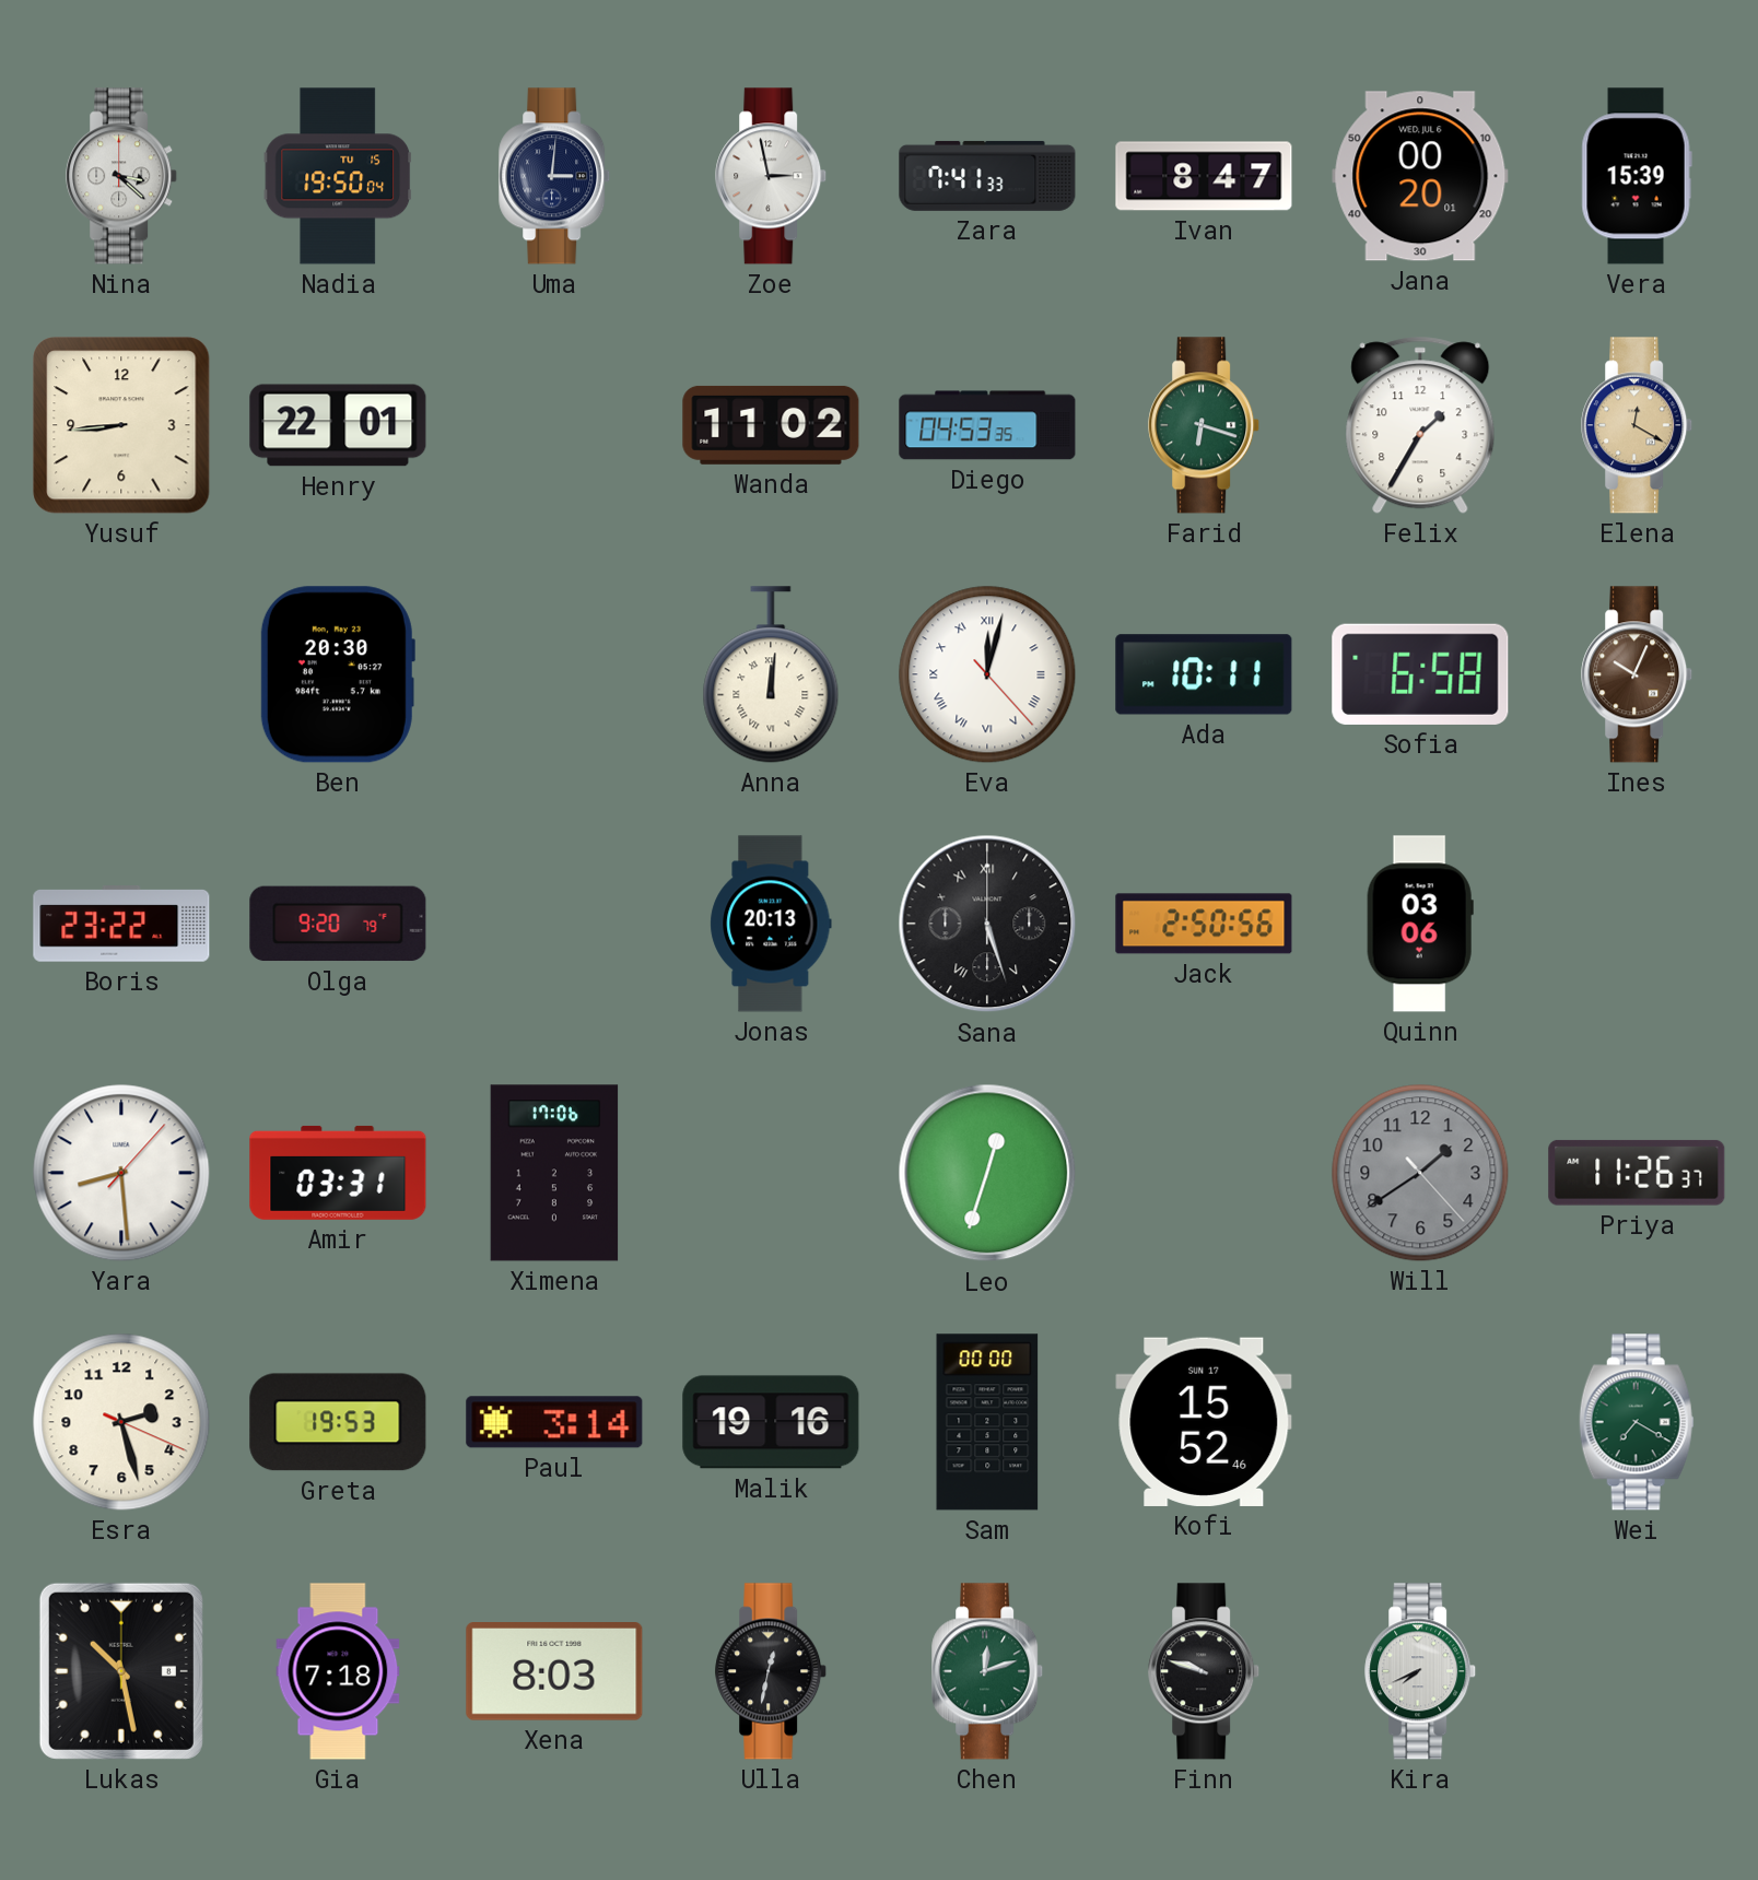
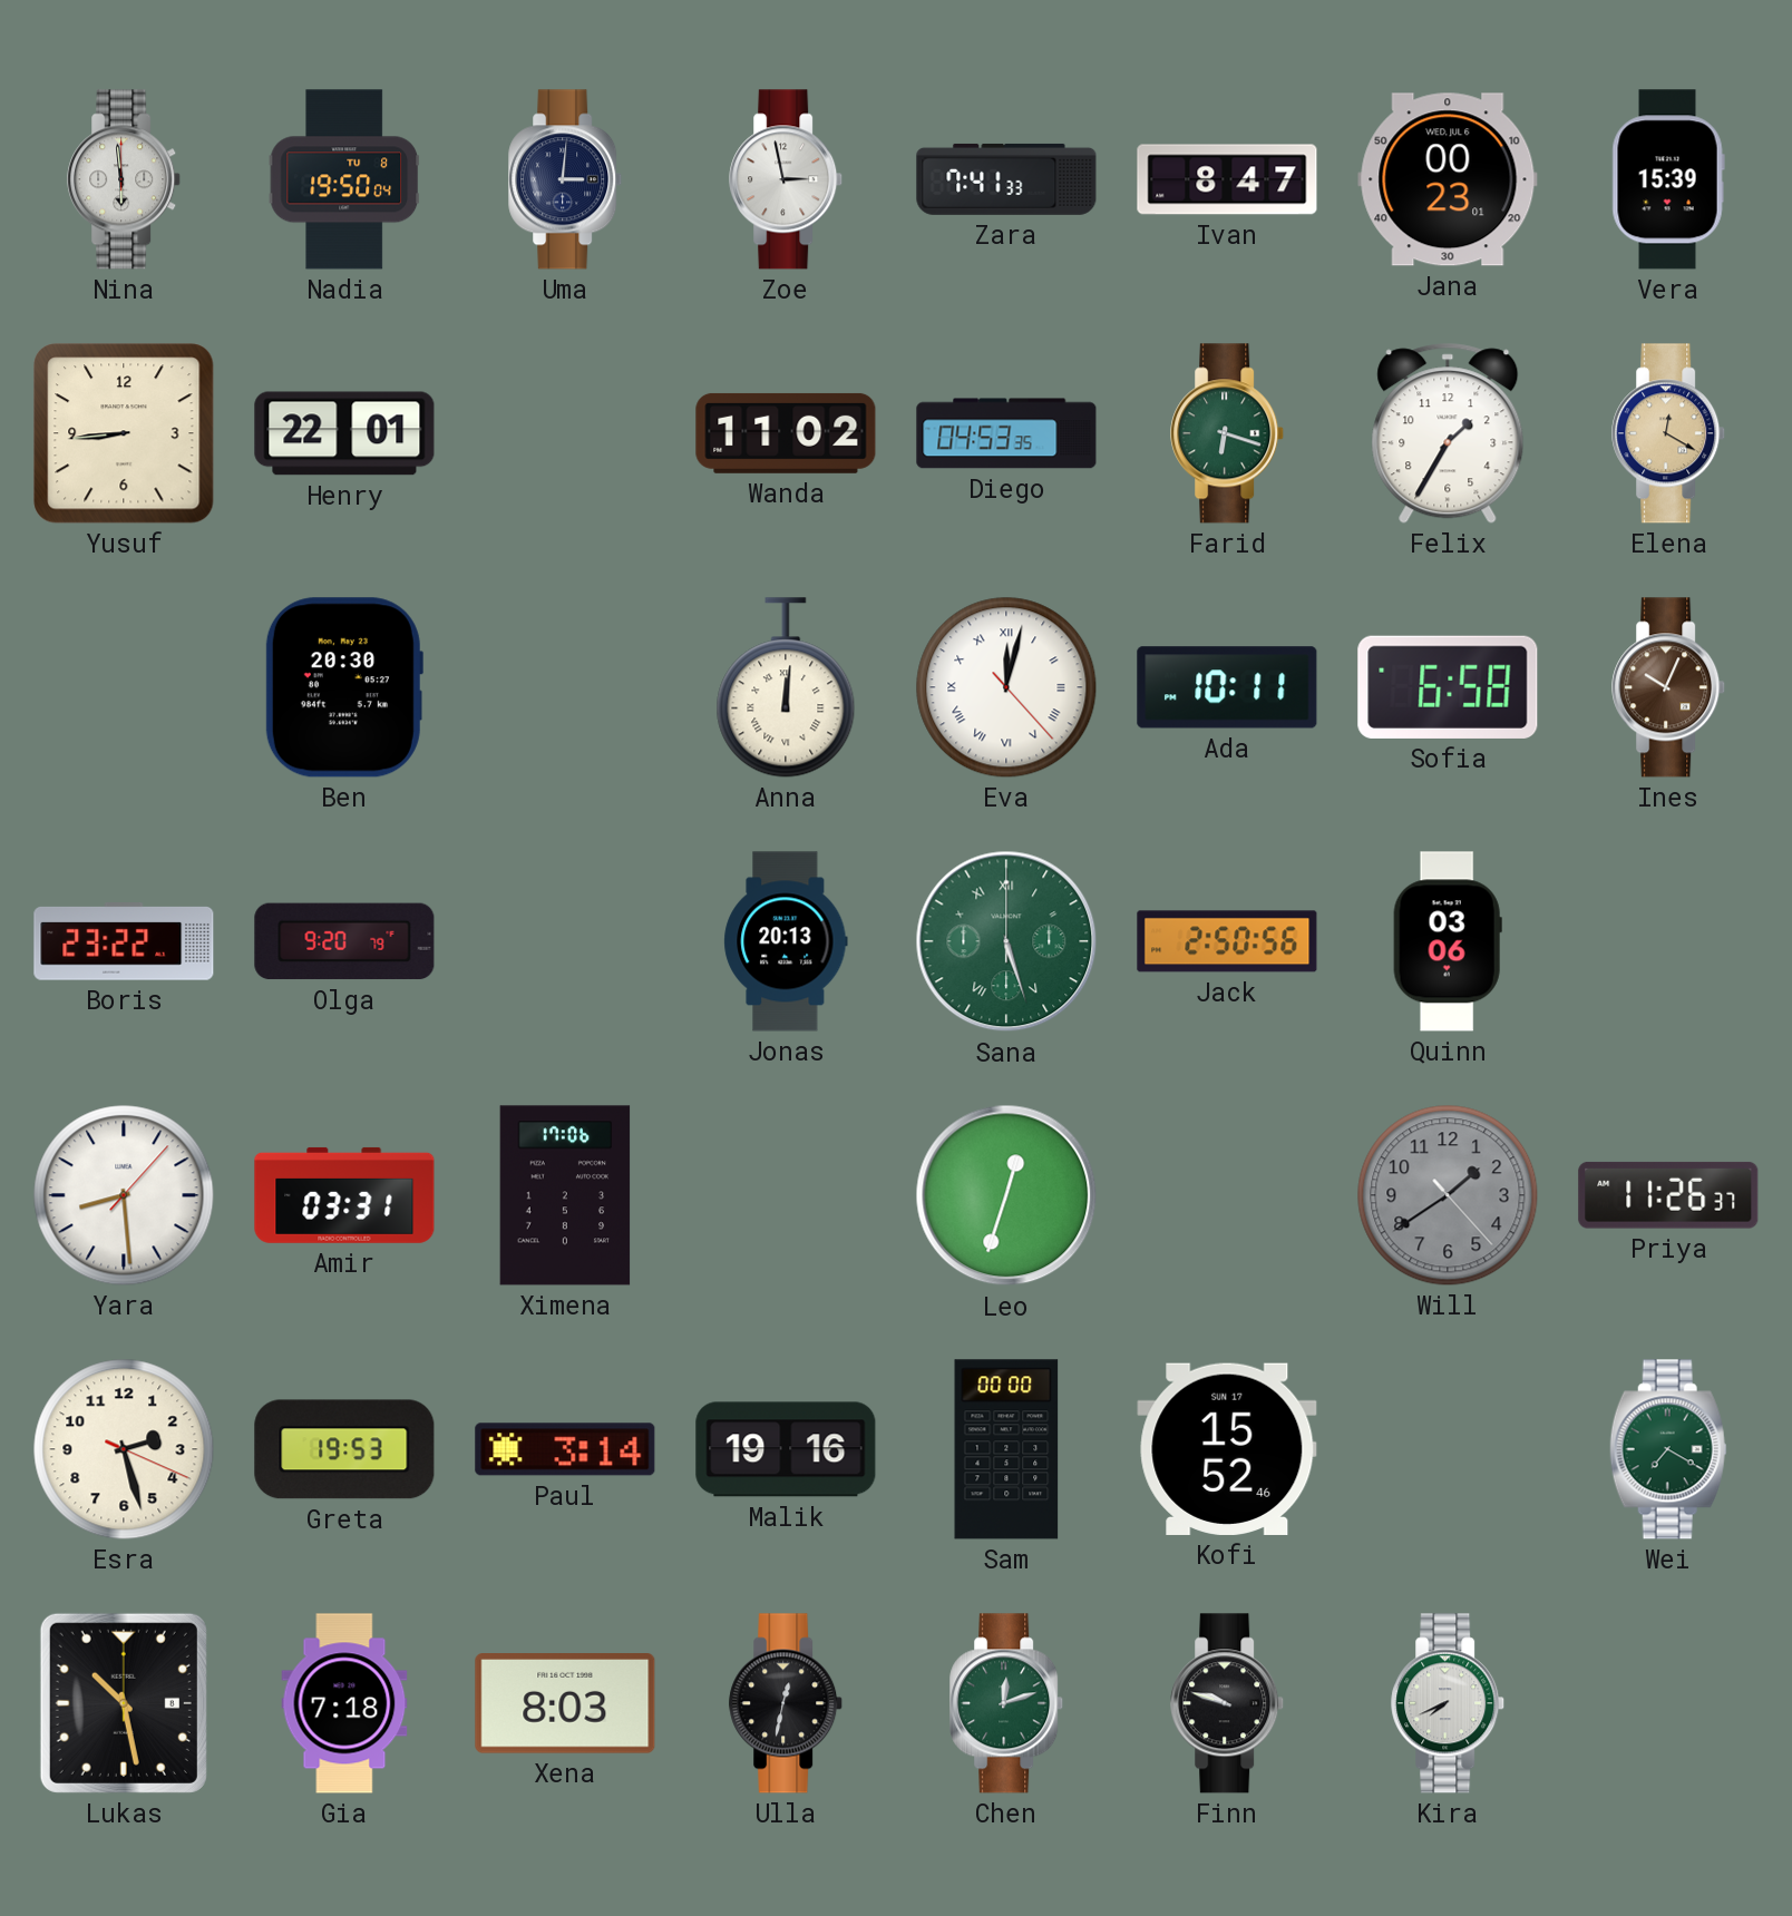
Nina: 3:22 -> 5:59
Nadia date: TU 15 -> TU 8
Jana: 00:20 -> 00:23
Sana dial: black -> green
